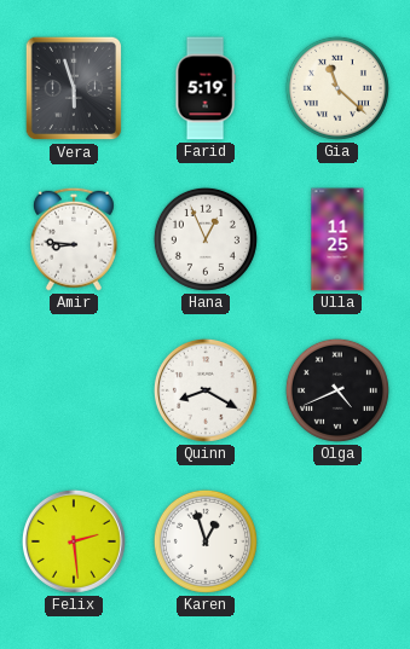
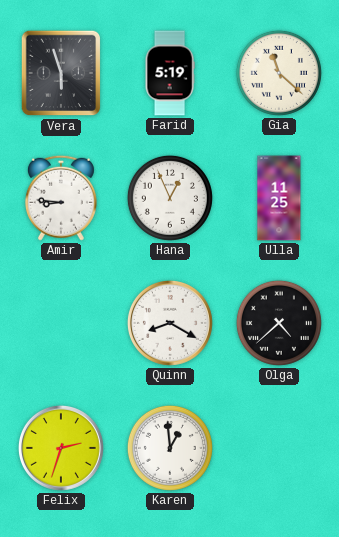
Olga: 4:41 -> 4:38
Felix: 2:29 -> 2:33
Karen: 12:57 -> 12:59
